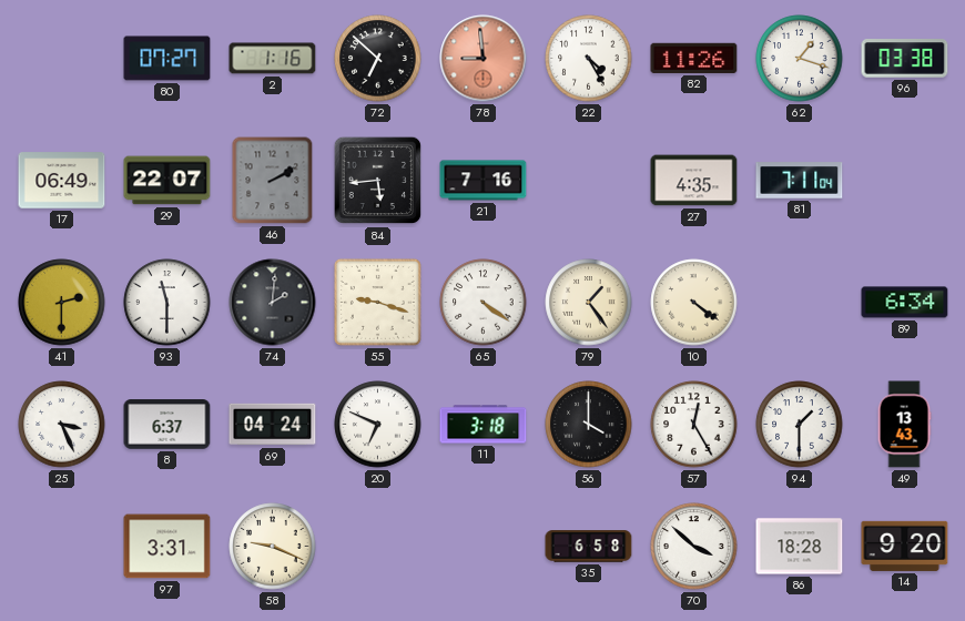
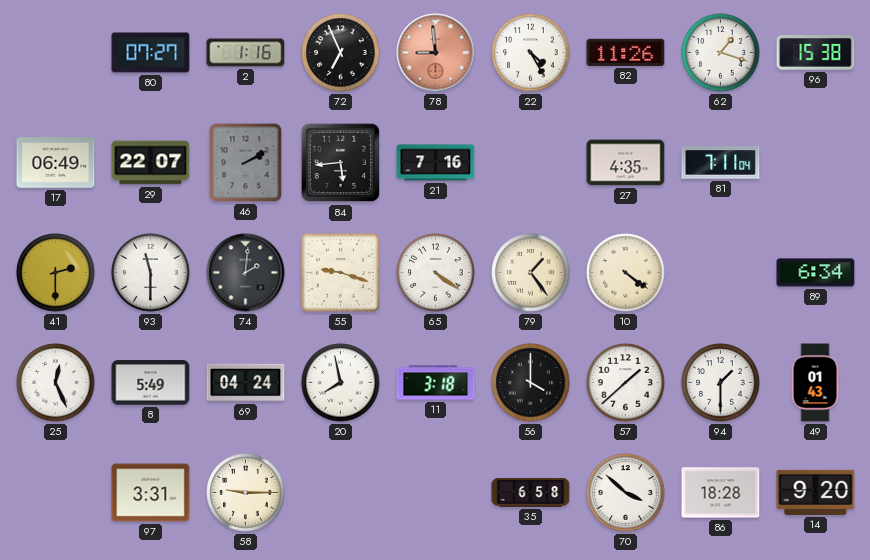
72: 6:52 -> 6:56
96: 03:38 -> 15:38
25: 3:26 -> 12:26
8: 6:37 -> 5:49
20: 6:49 -> 7:58
57: 12:25 -> 1:38
49: 13:43 -> 01:43
58: 9:19 -> 9:15
